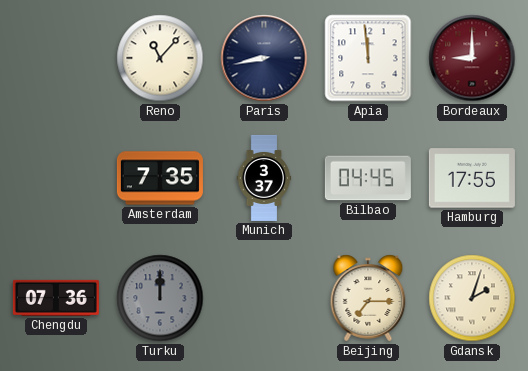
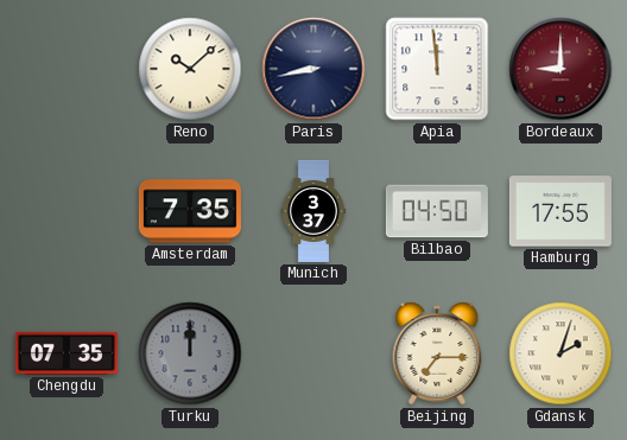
Reno: 11:07 -> 10:08
Bilbao: 04:45 -> 04:50
Chengdu: 07:36 -> 07:35
